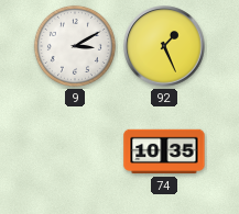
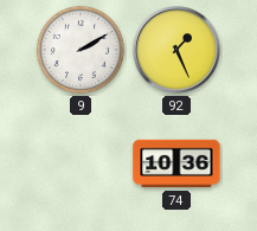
9: 3:10 -> 2:10
74: 10:35 -> 10:36
